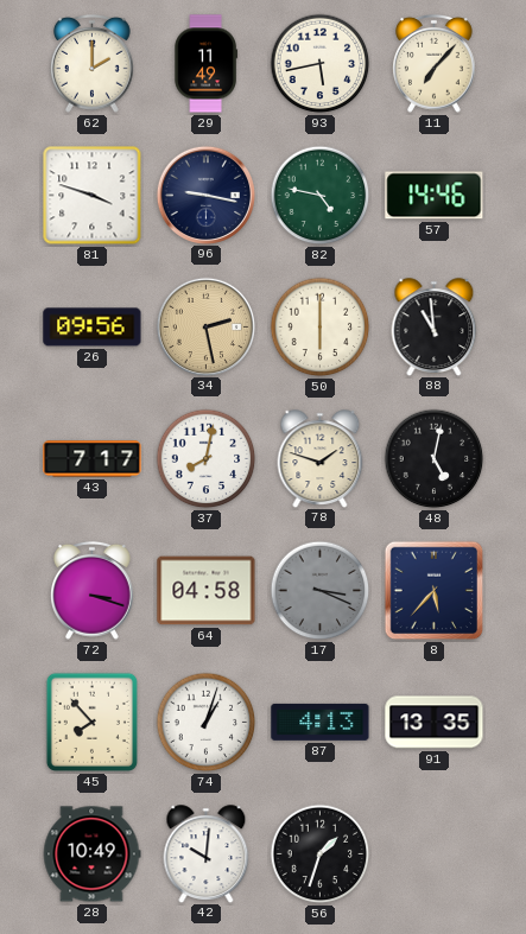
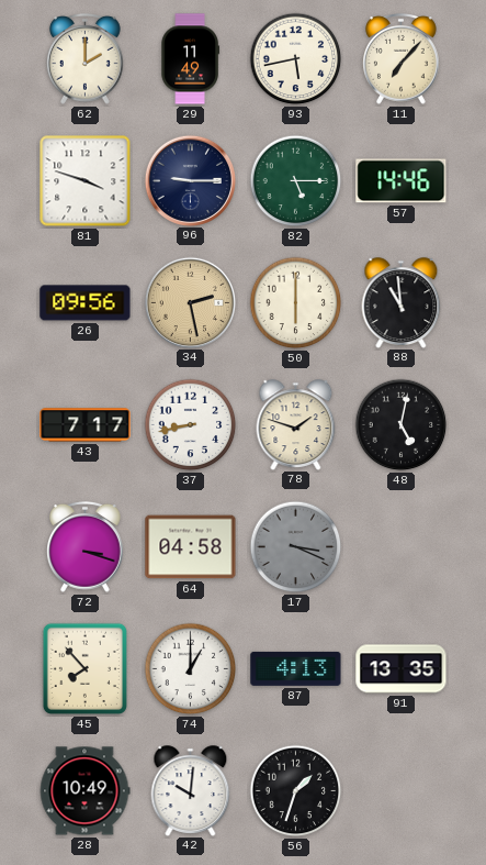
96: 9:17 -> 9:15
82: 4:47 -> 5:15
37: 8:02 -> 8:43
8: 5:37 -> none
74: 1:03 -> 1:00
